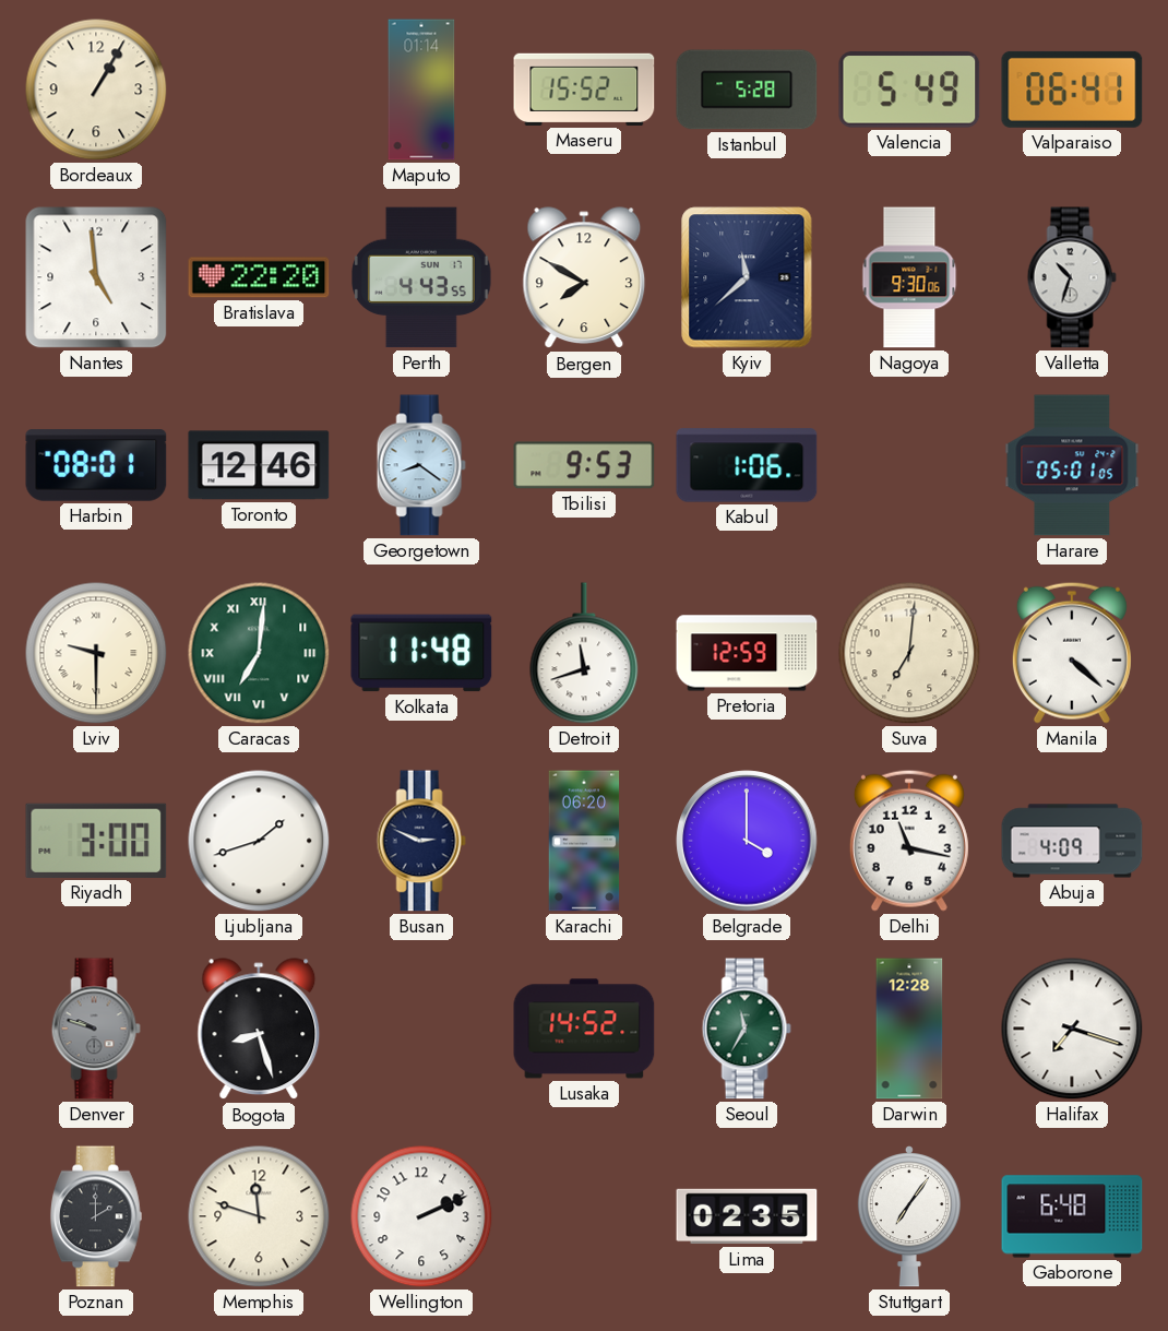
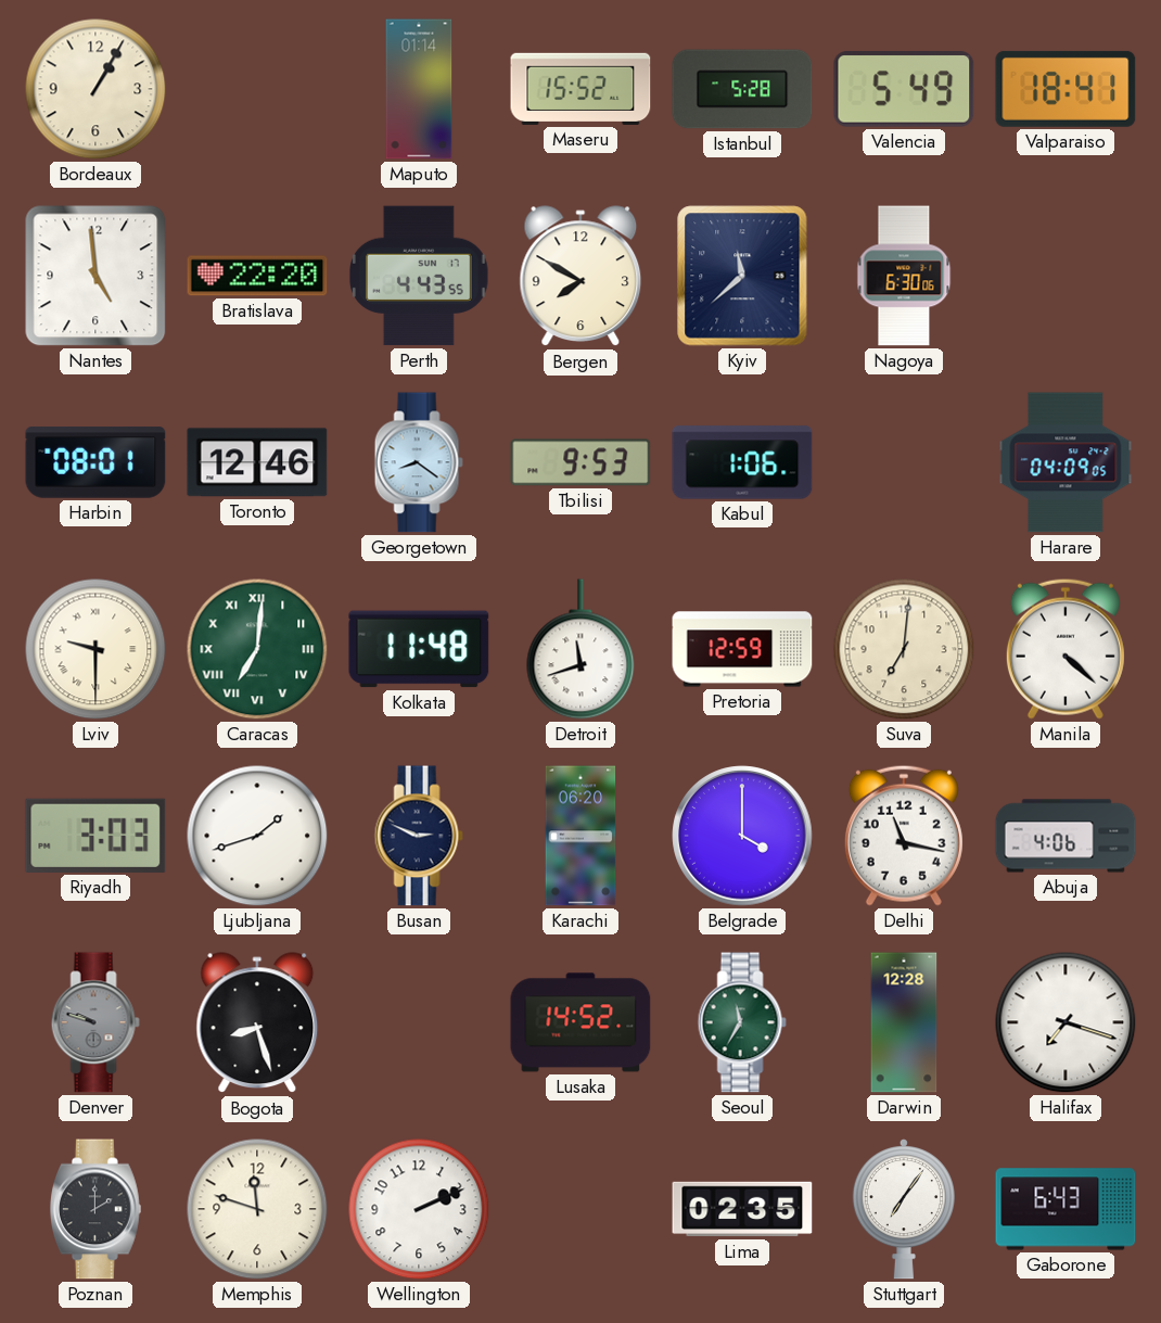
Valparaiso: 06:41 -> 18:41
Nagoya: 9:30 -> 6:30
Valletta: 10:33 -> none
Harare: 05:01 -> 04:09
Riyadh: 3:00 -> 3:03
Abuja: 4:09 -> 4:06
Gaborone: 6:48 -> 6:43
